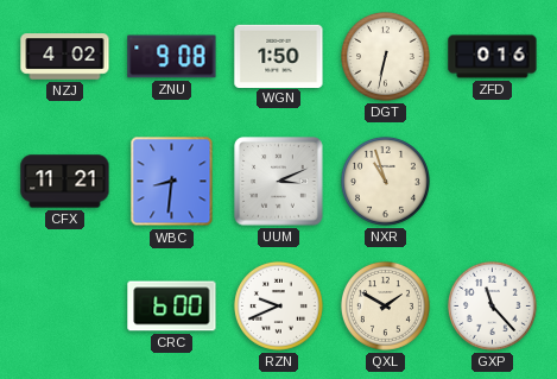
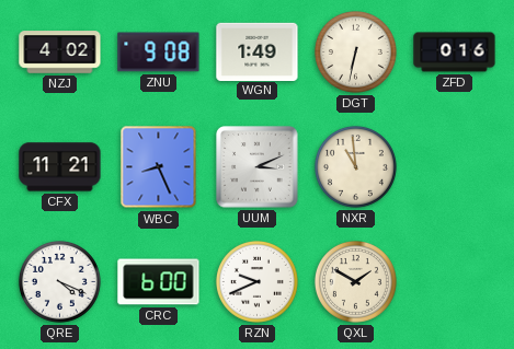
WGN: 1:50 -> 1:49
WBC: 8:31 -> 8:26
NXR: 10:57 -> 10:59
QRE: none -> 4:19
GXP: 11:23 -> none
